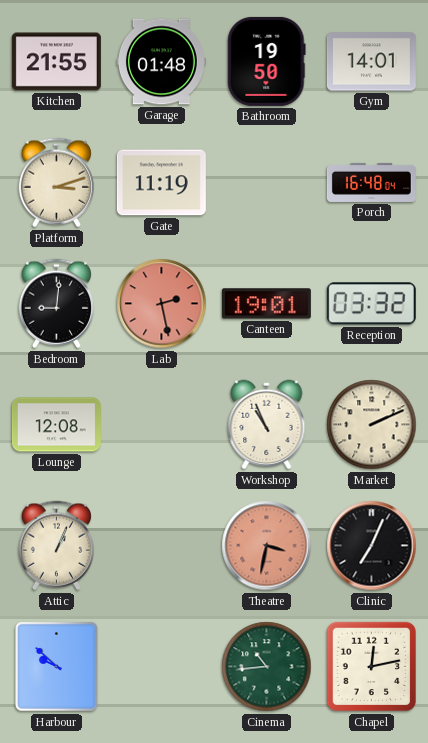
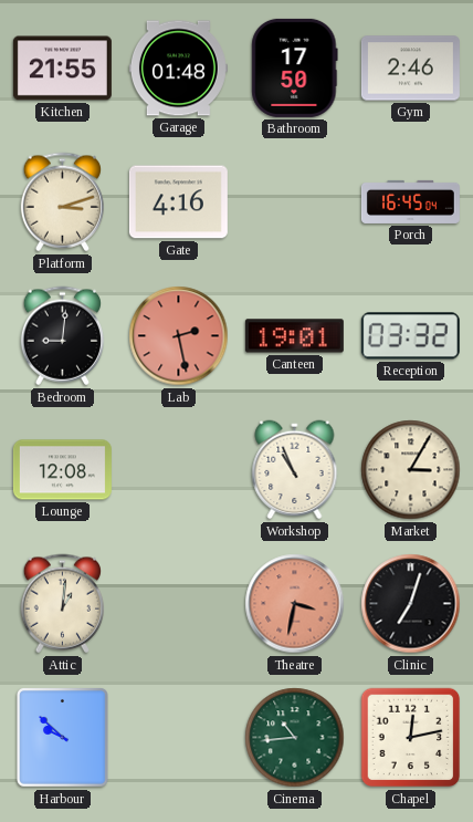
Bathroom: 19:50 -> 17:50
Gym: 14:01 -> 2:46
Gate: 11:19 -> 4:16
Porch: 16:48 -> 16:45
Market: 2:11 -> 3:05
Attic: 1:04 -> 1:01
Clinic: 7:04 -> 7:03
